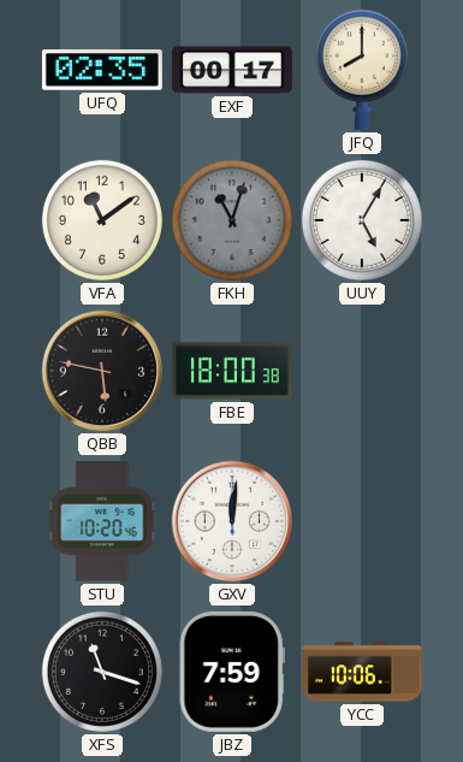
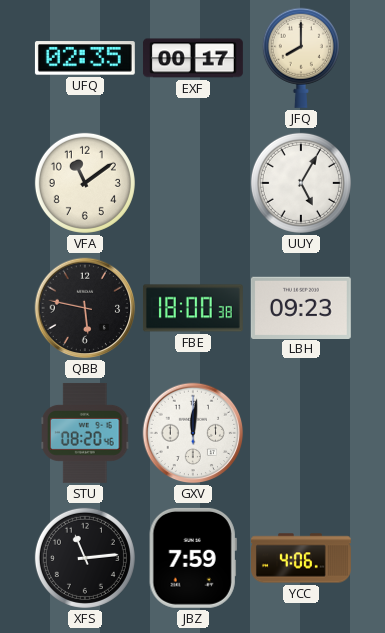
FKH: 11:03 -> none
LBH: none -> 09:23
STU: 10:20 -> 08:20
XFS: 11:18 -> 11:14
YCC: 10:06 -> 4:06
